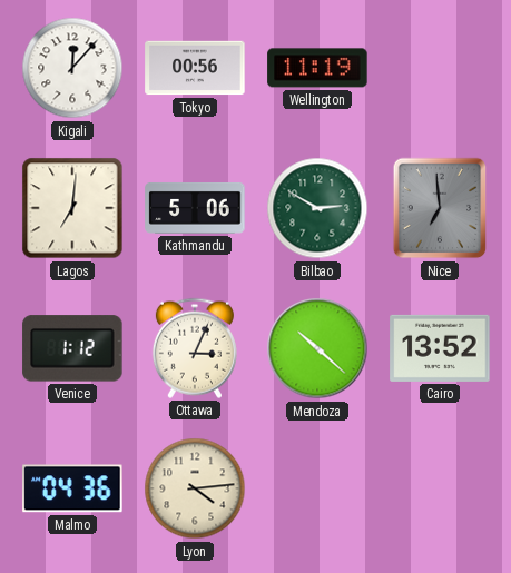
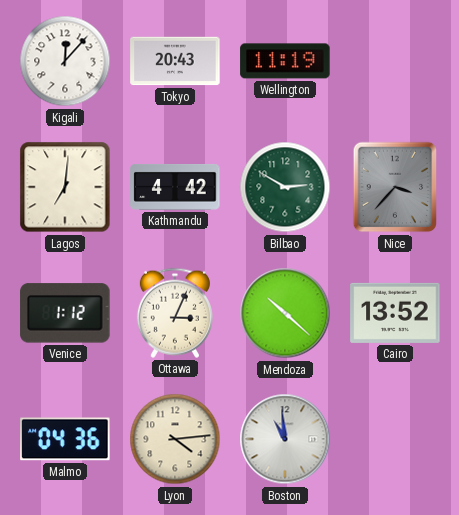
Tokyo: 00:56 -> 20:43
Kathmandu: 5:06 -> 4:42
Nice: 6:59 -> 3:37
Boston: none -> 10:59
